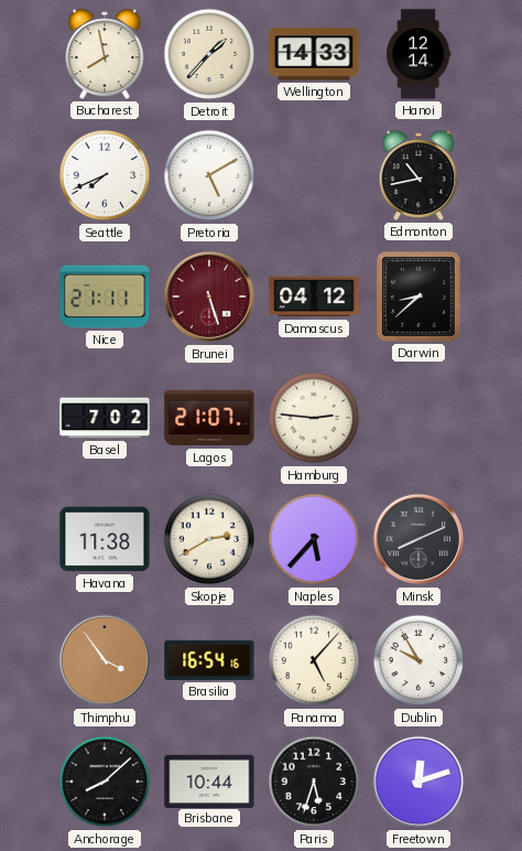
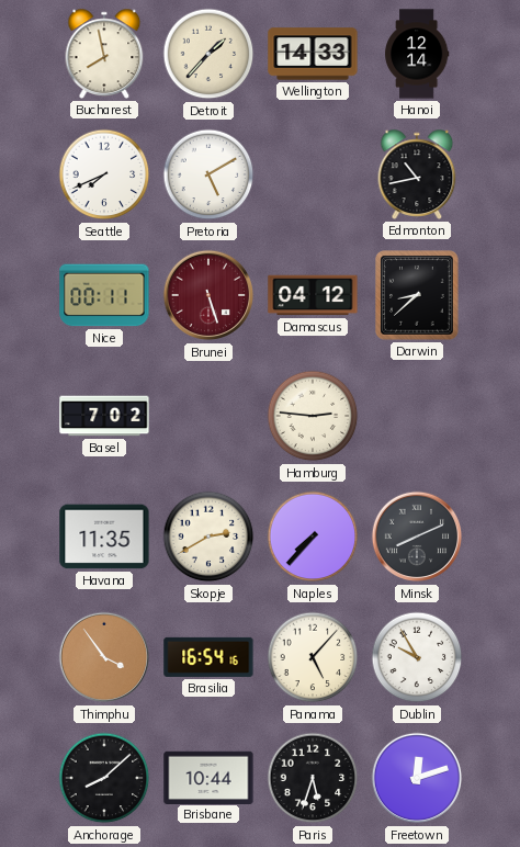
Nice: 21:11 -> 00:11
Lagos: 21:07 -> none
Havana: 11:38 -> 11:35
Naples: 5:37 -> 7:37
